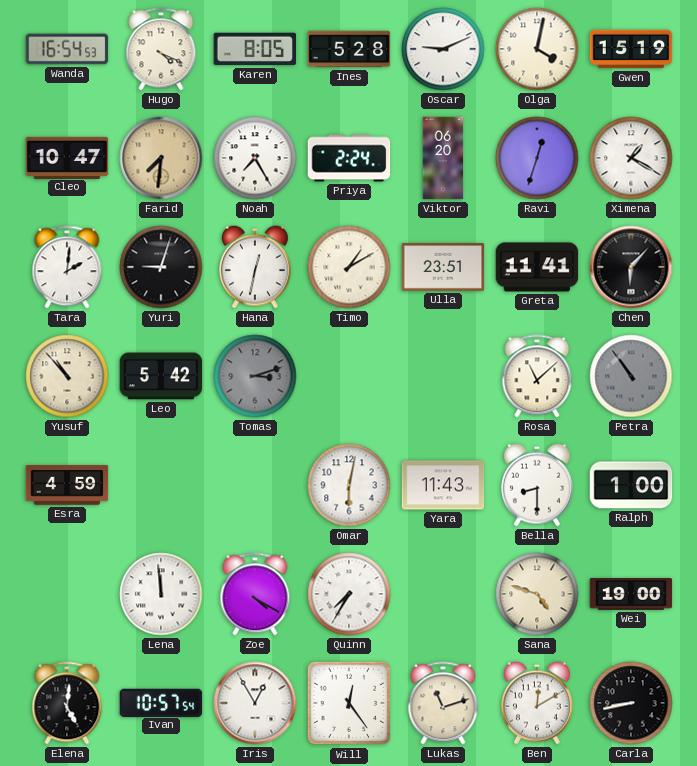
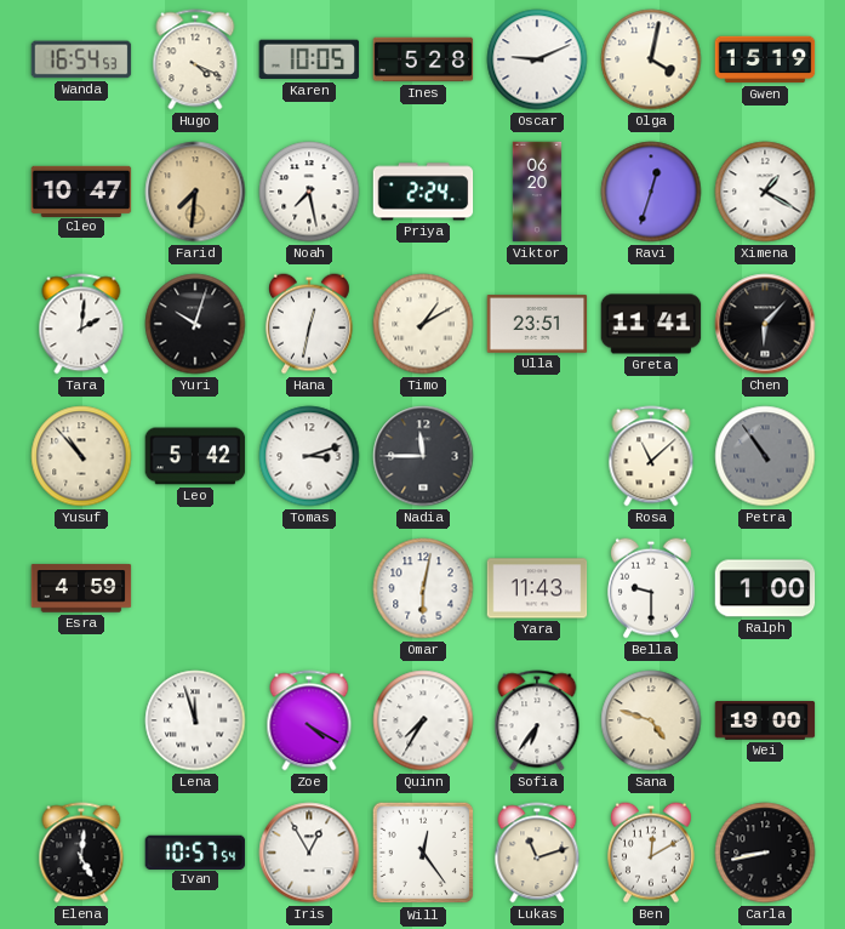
Karen: 8:05 -> 10:05
Noah: 7:25 -> 7:28
Yuri: 9:03 -> 10:03
Tomas dial: grey -> white
Nadia: none -> 11:45
Bella: 8:30 -> 9:30
Lena: 11:59 -> 11:57
Sofia: none -> 6:36
